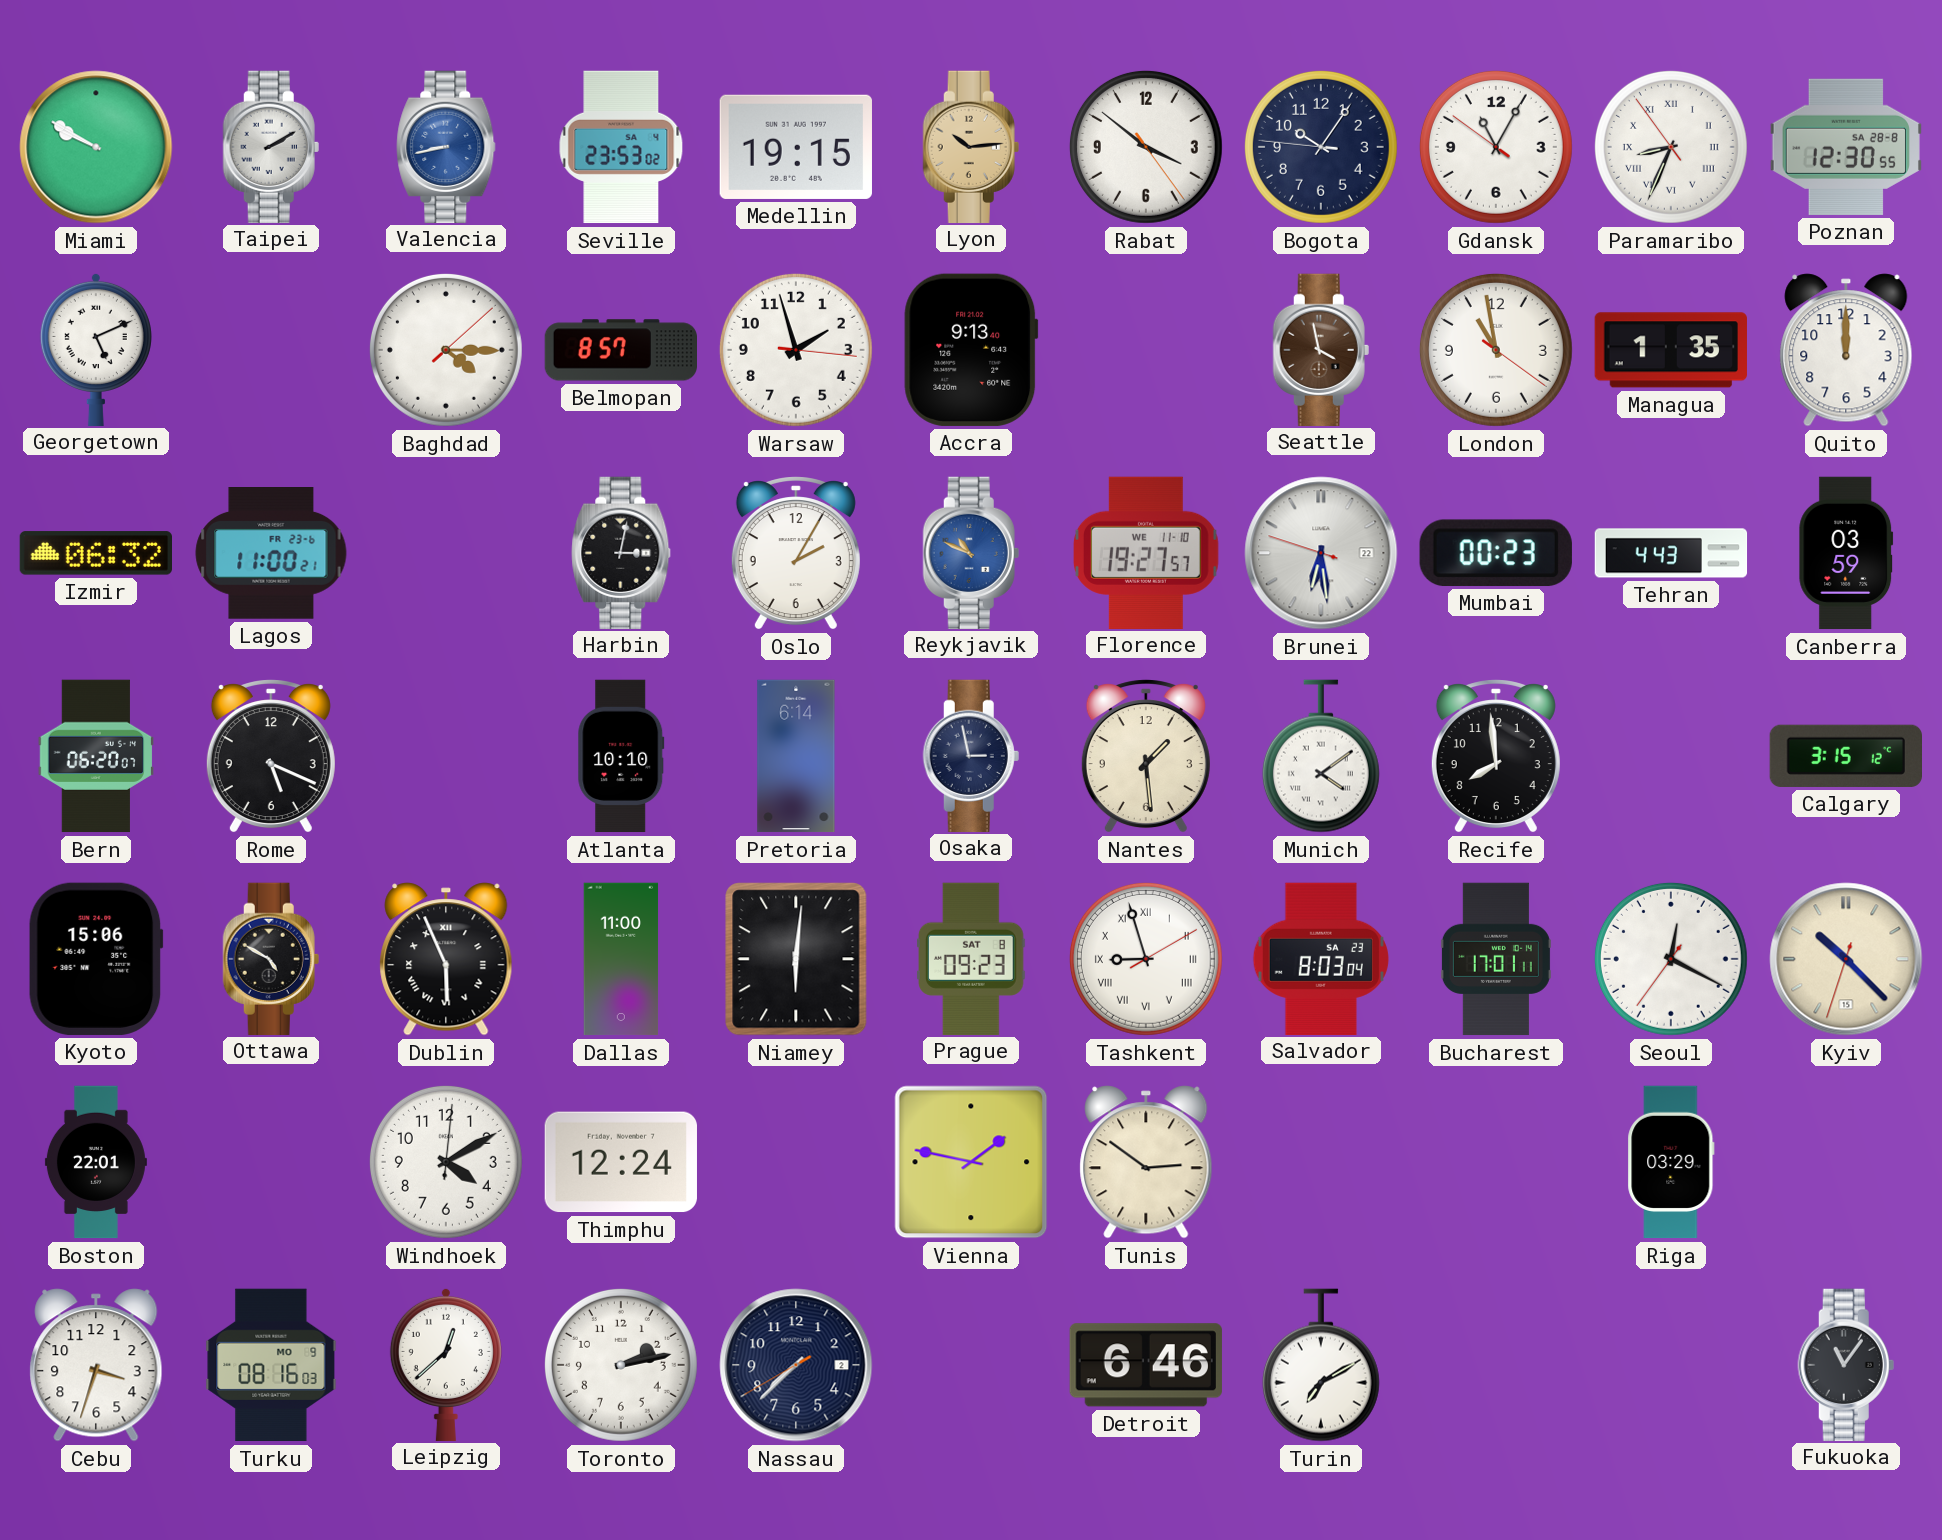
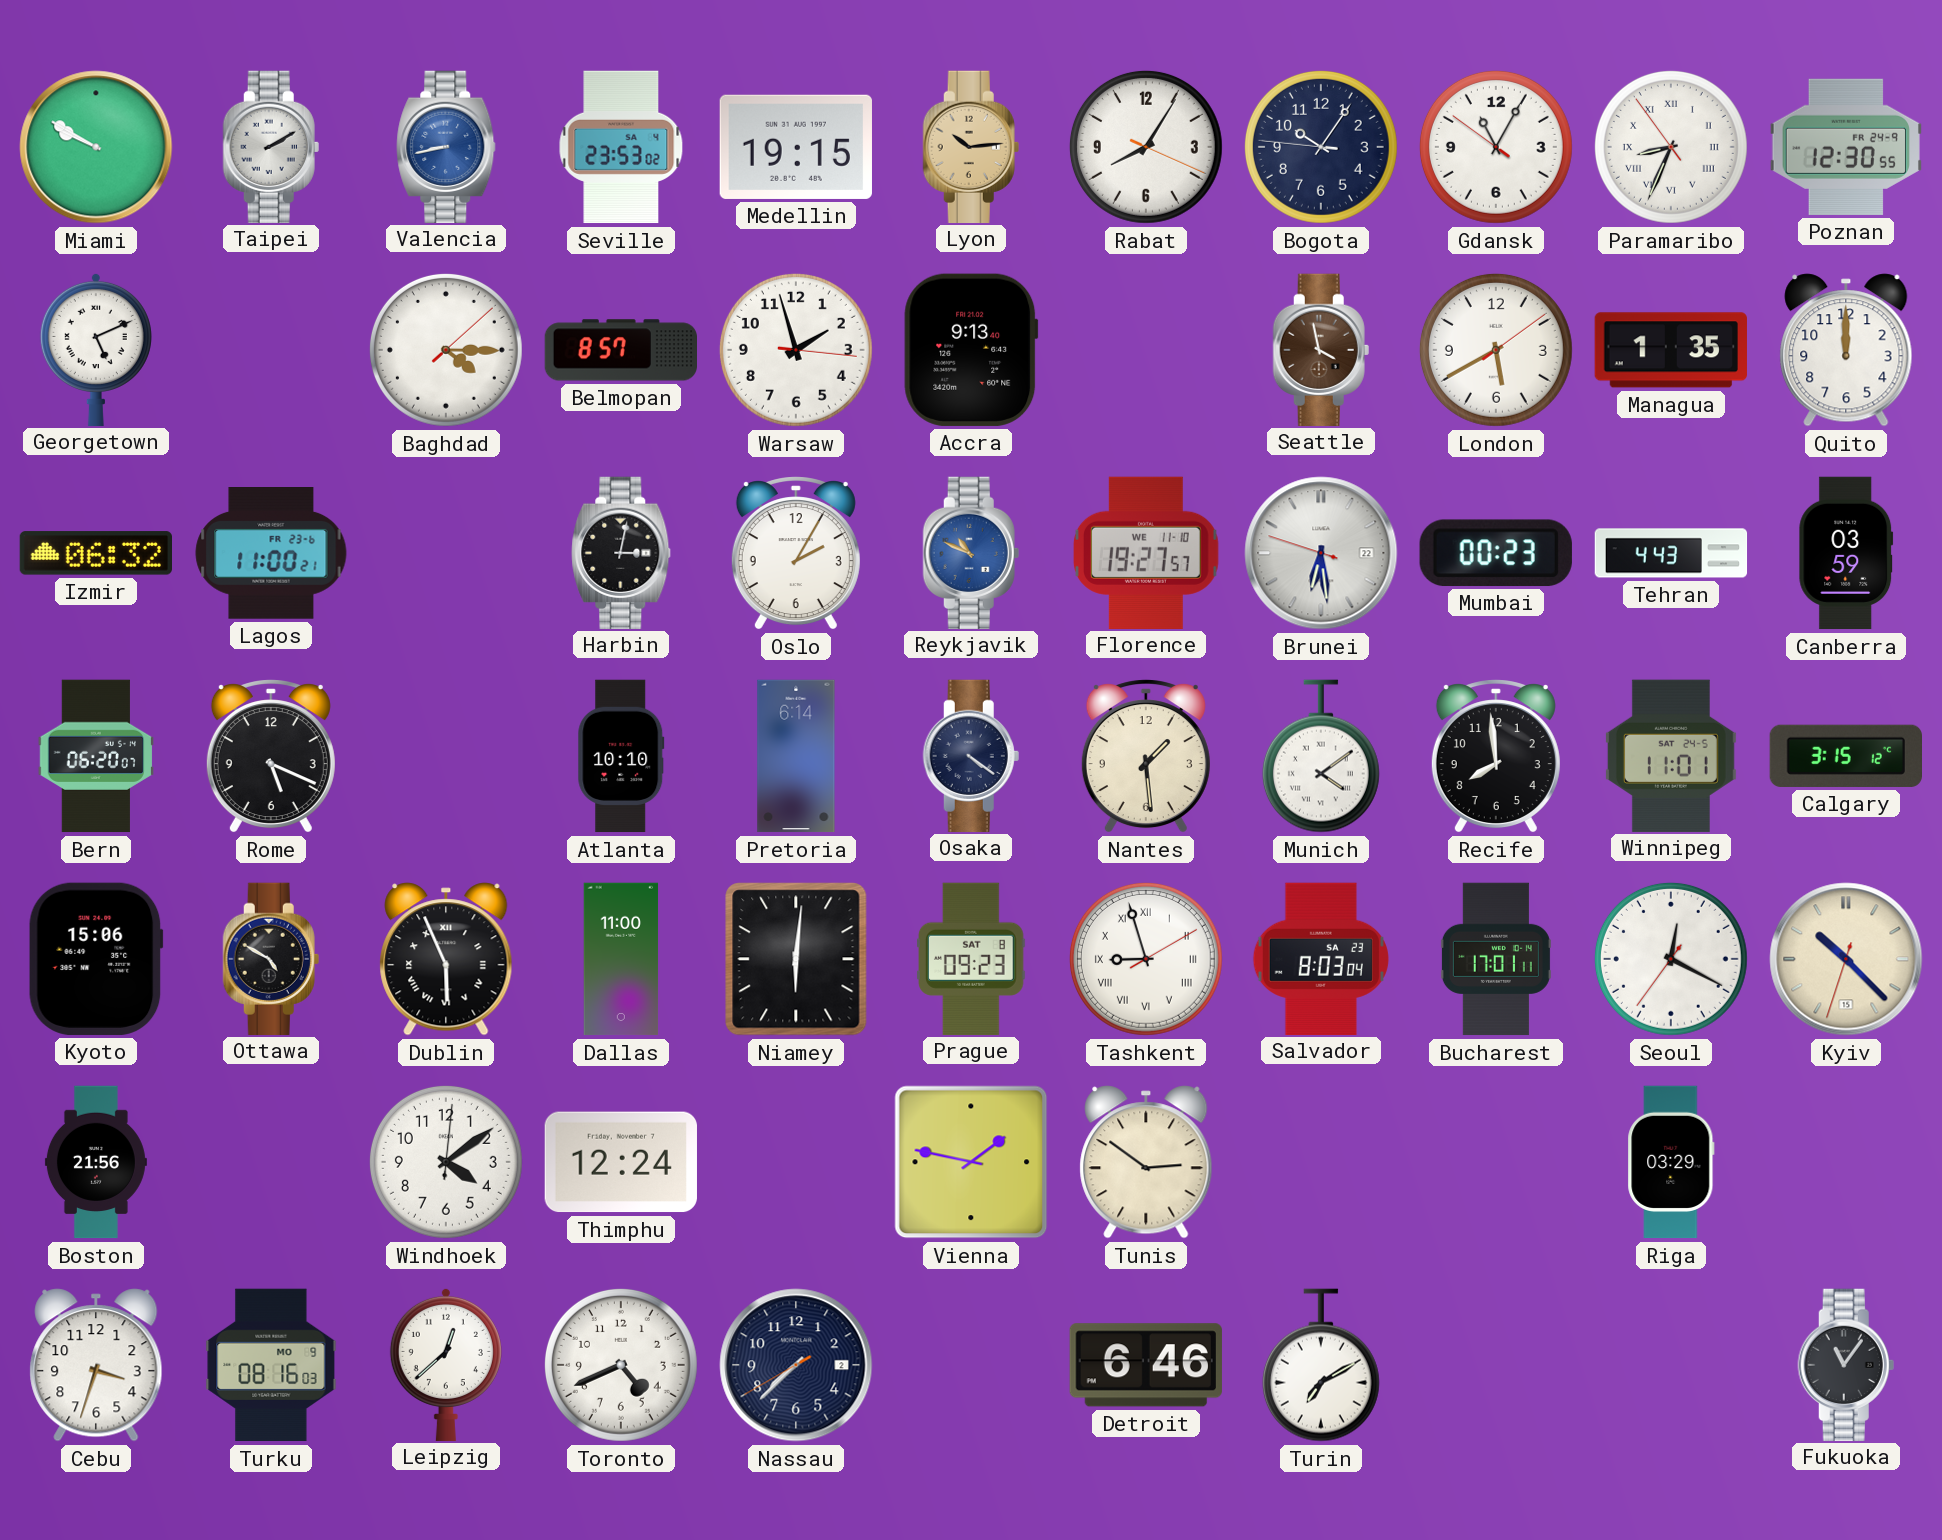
Rabat: 3:51 -> 8:05
Poznan date: SA 28-8 -> FR 24-9
London: 10:58 -> 5:40
Osaka: 2:58 -> 4:21
Winnipeg: none -> 11:01
Boston: 22:01 -> 21:56
Windhoek: 4:10 -> 4:09
Toronto: 2:13 -> 4:41
